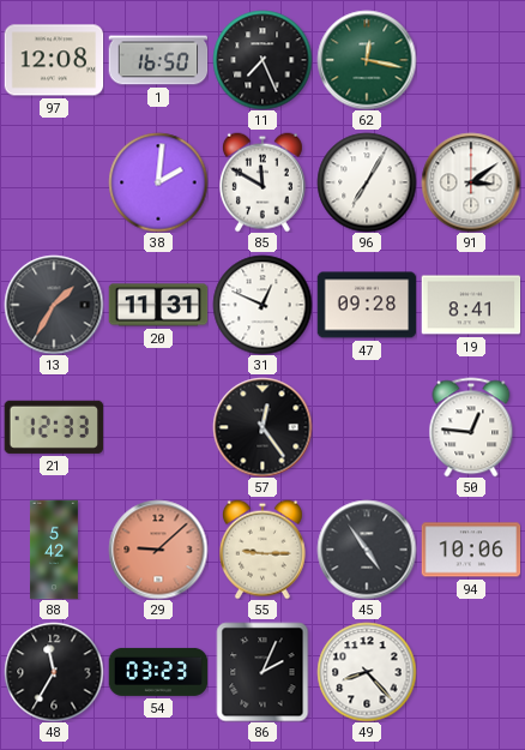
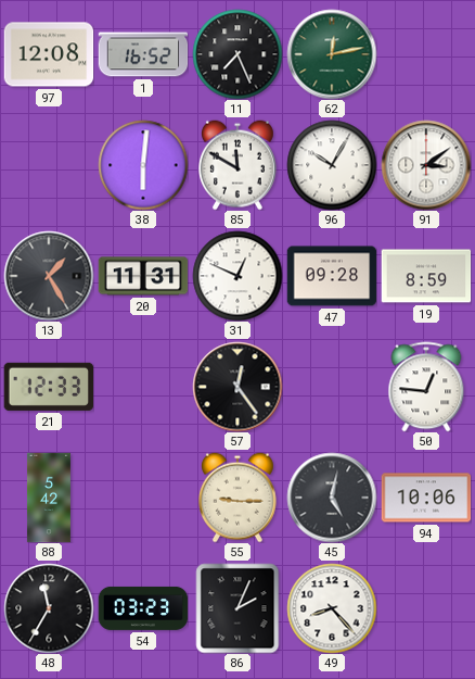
1: 16:50 -> 16:52
62: 12:17 -> 12:13
38: 2:01 -> 6:01
96: 7:05 -> 10:05
13: 1:35 -> 1:25
19: 8:41 -> 8:59
29: 9:08 -> none
45: 4:54 -> 5:02
